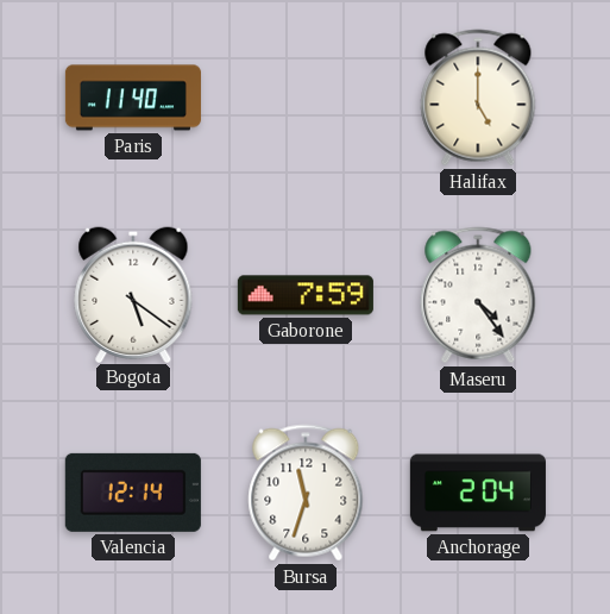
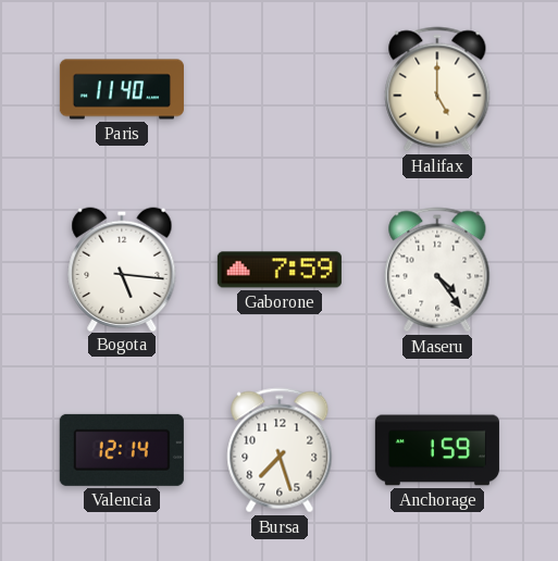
Bogota: 5:21 -> 5:16
Bursa: 11:33 -> 7:27
Anchorage: 2:04 -> 1:59
